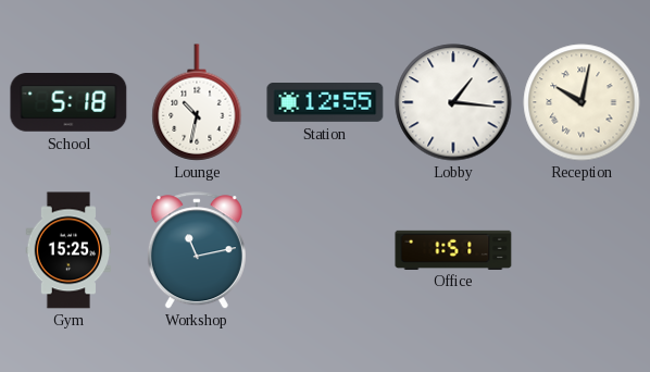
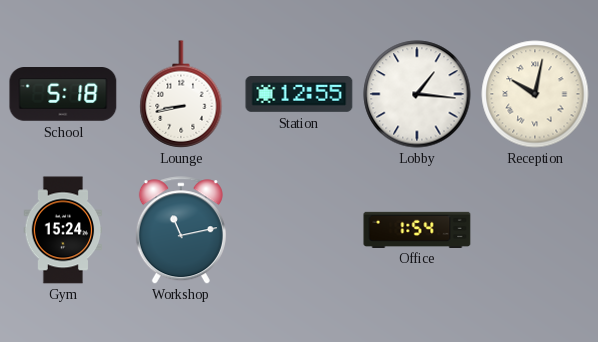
Lounge: 10:32 -> 8:43
Gym: 15:25 -> 15:24
Office: 1:51 -> 1:54
